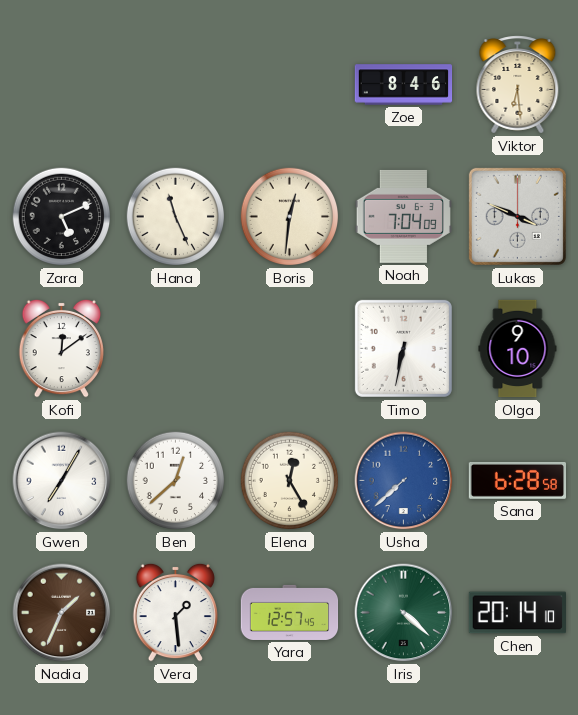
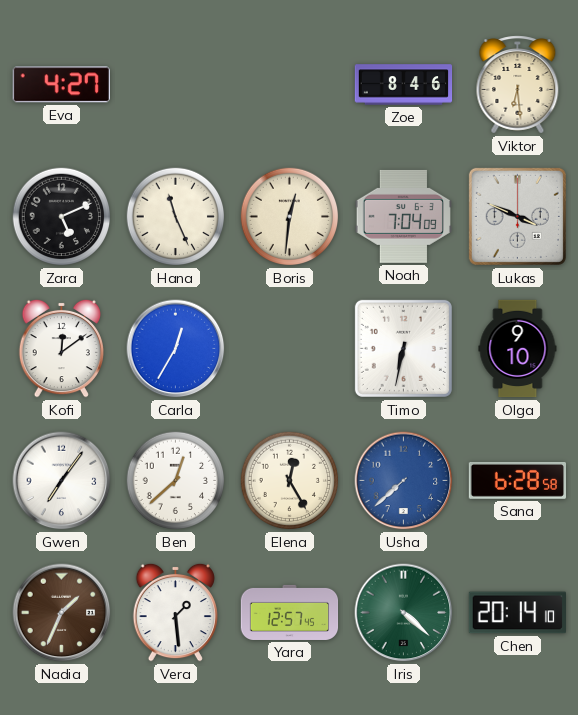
Eva: none -> 4:27
Carla: none -> 12:35
Gwen: 7:05 -> 7:06
